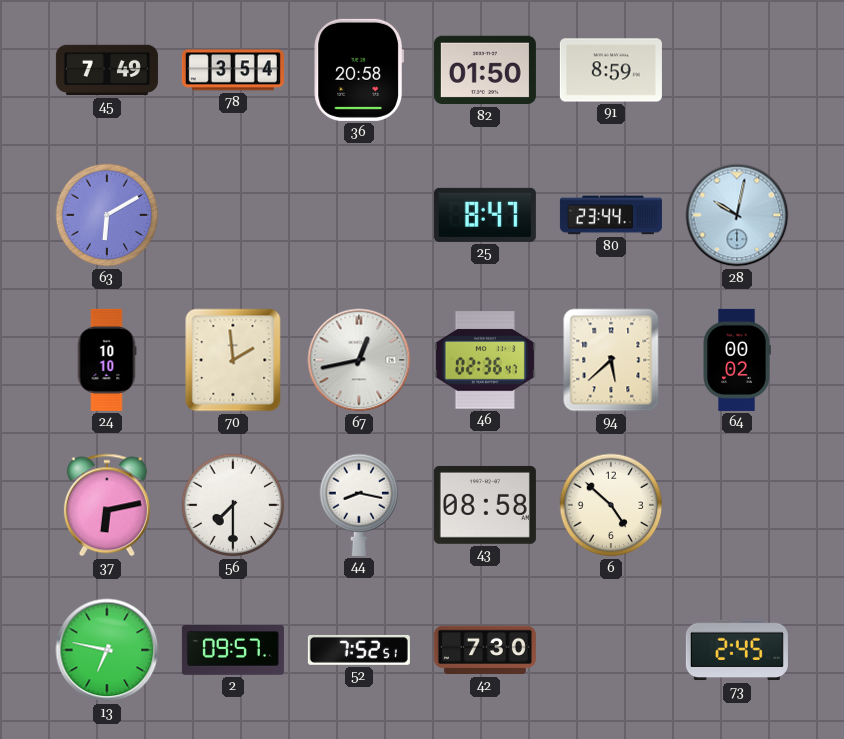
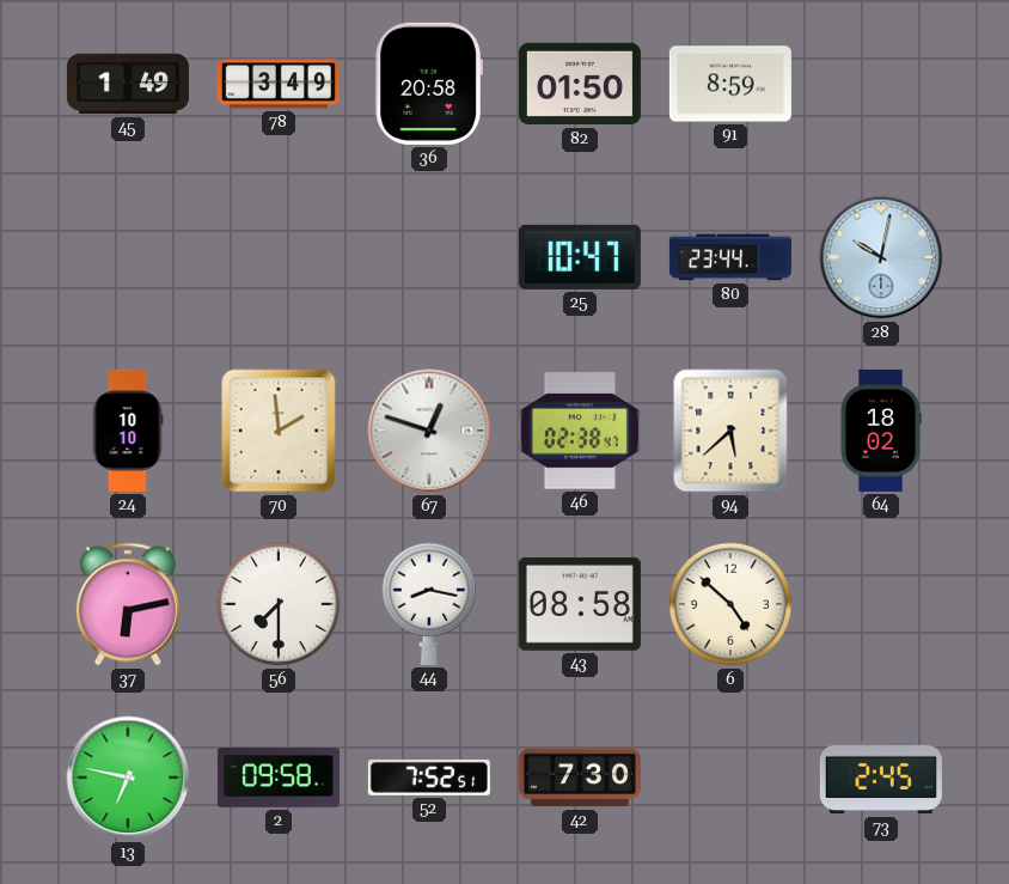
45: 7:49 -> 1:49
78: 3:54 -> 3:49
63: 6:10 -> none
25: 8:47 -> 10:47
67: 12:43 -> 12:48
46: 02:36 -> 02:38
64: 00:02 -> 18:02
2: 09:57 -> 09:58
